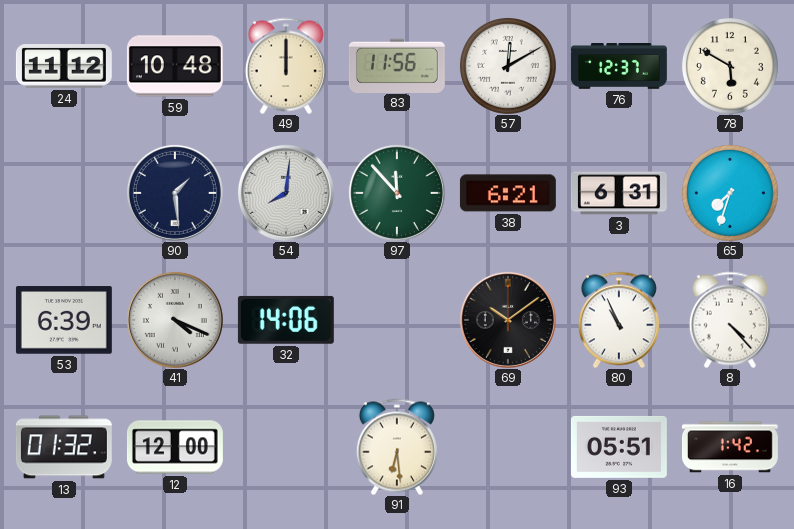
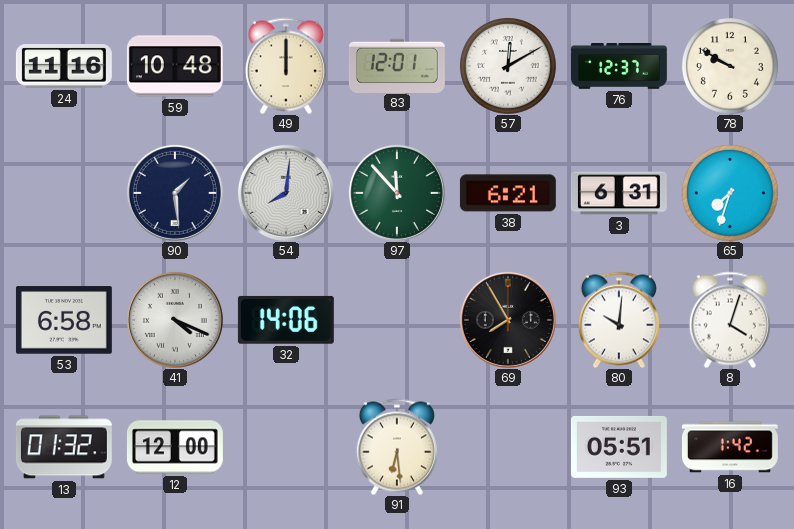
24: 11:12 -> 11:16
83: 11:56 -> 12:01
78: 5:50 -> 9:50
53: 6:39 -> 6:58
69: 10:09 -> 7:55
80: 10:56 -> 10:01
8: 4:23 -> 4:03
